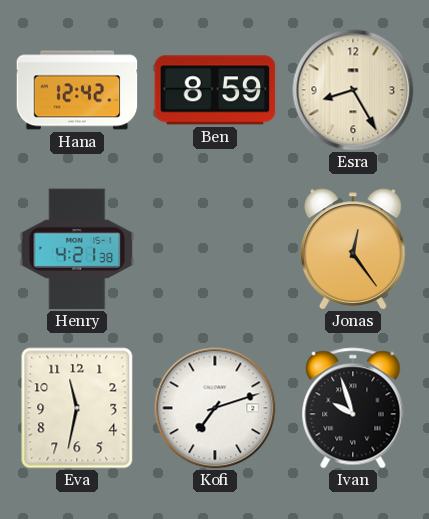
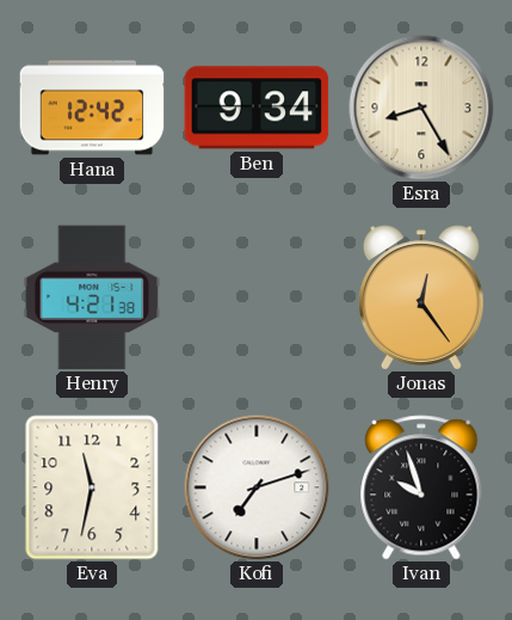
Ben: 8:59 -> 9:34
